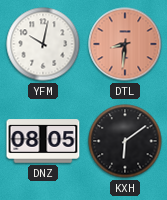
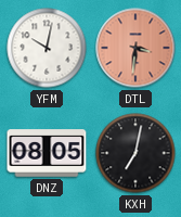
DTL: 8:31 -> 3:31
KXH: 6:09 -> 7:02
